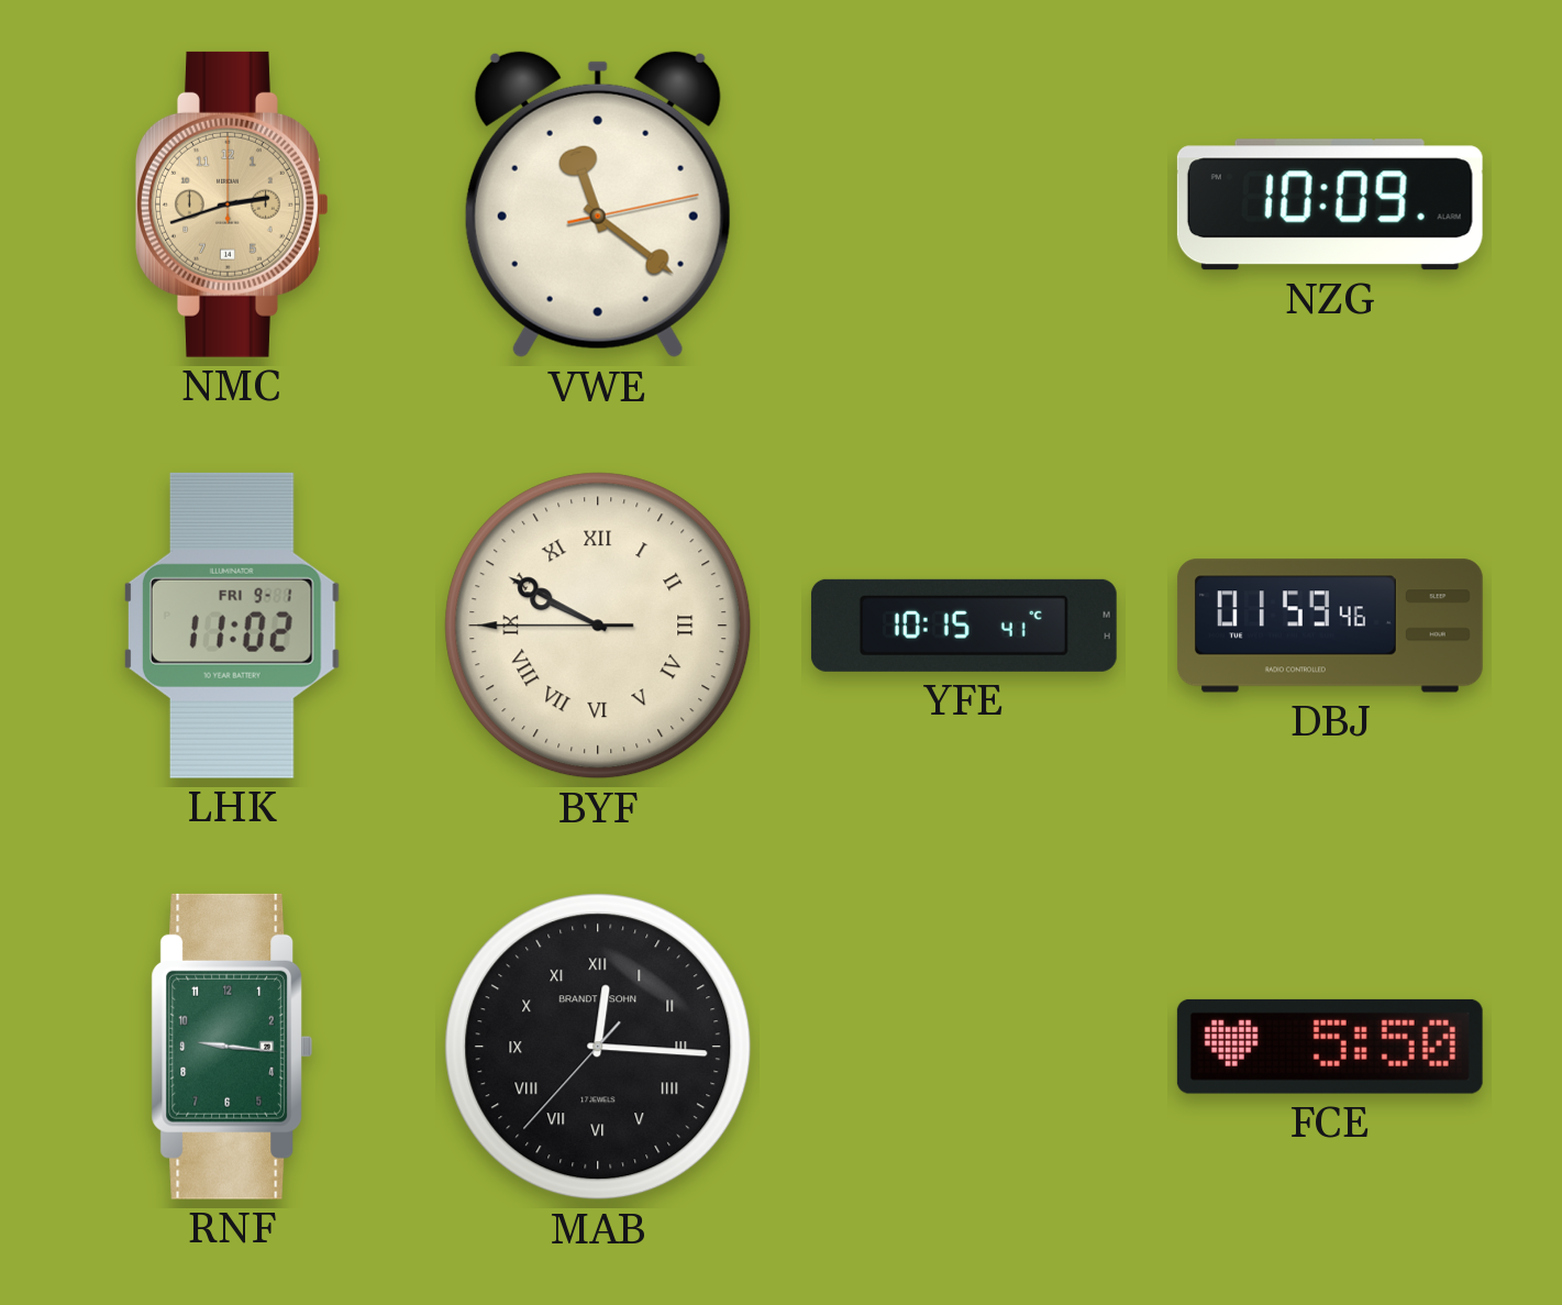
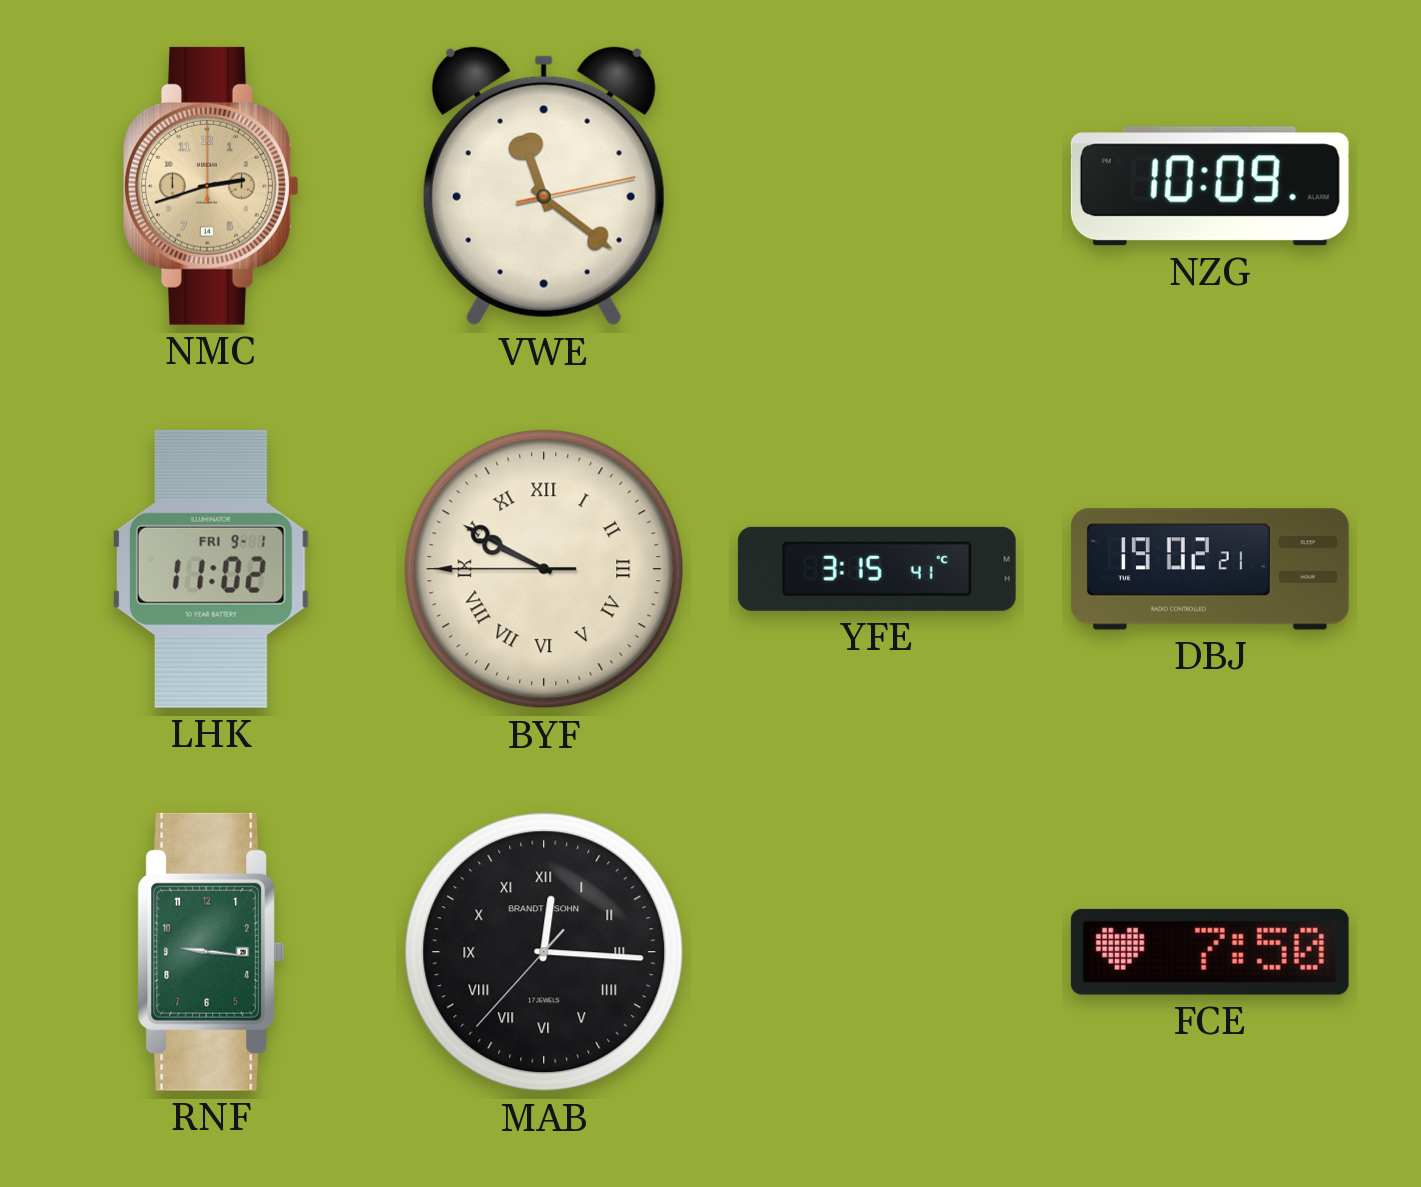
YFE: 10:15 -> 3:15
DBJ: 01:59 -> 19:02
FCE: 5:50 -> 7:50
